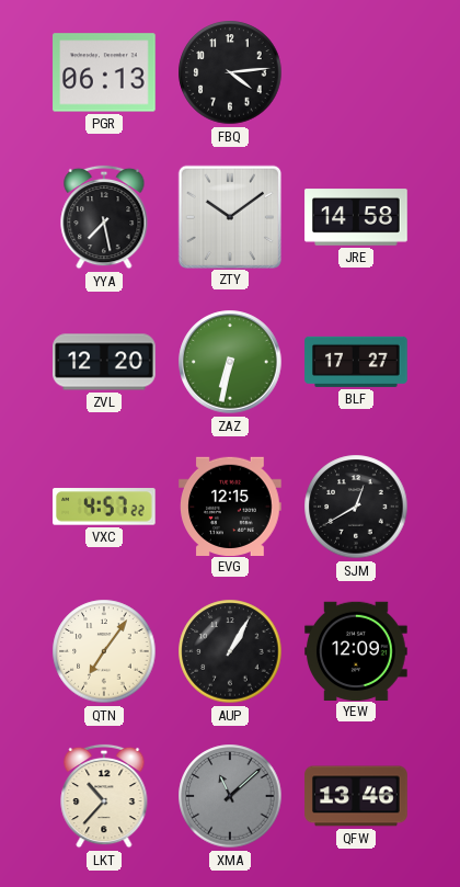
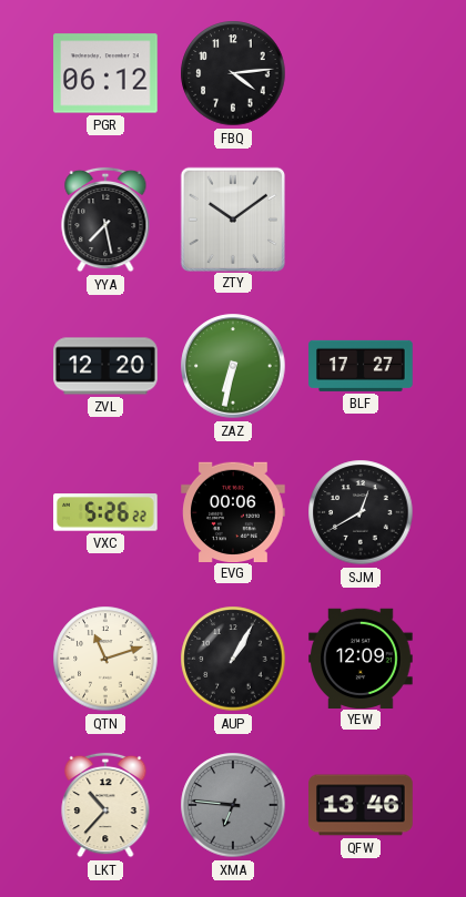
PGR: 06:13 -> 06:12
JRE: 14:58 -> none
VXC: 4:57 -> 5:26
EVG: 12:15 -> 00:06
QTN: 7:06 -> 11:12
XMA: 11:08 -> 6:46
